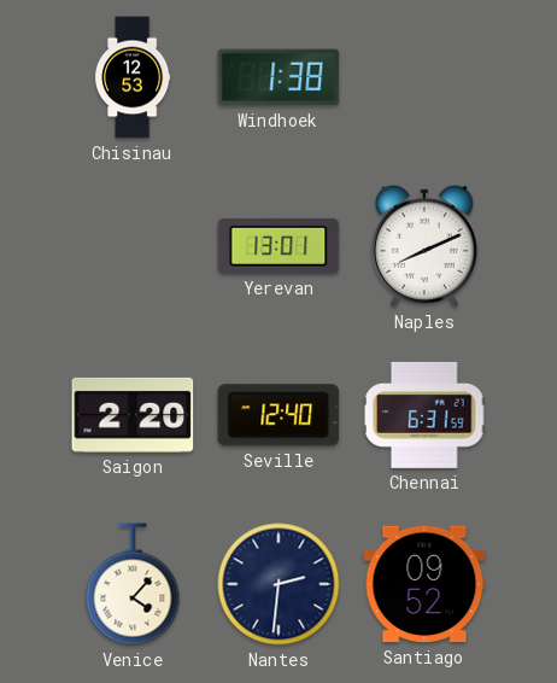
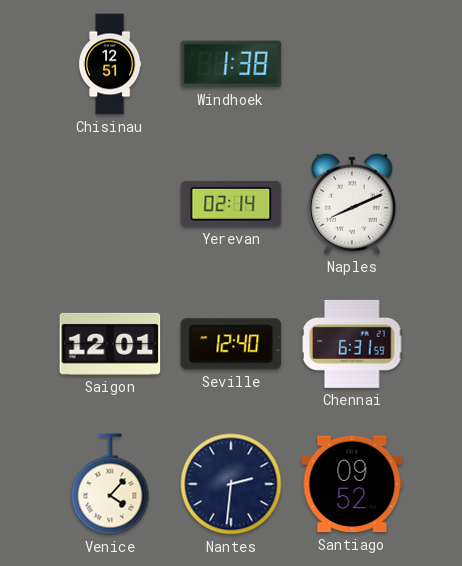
Chisinau: 12:53 -> 12:51
Yerevan: 13:01 -> 02:14
Saigon: 2:20 -> 12:01
